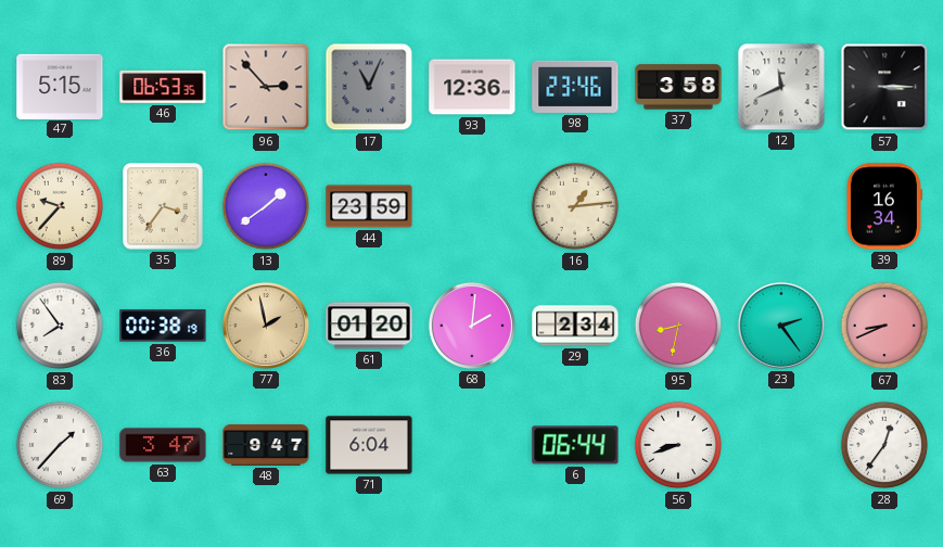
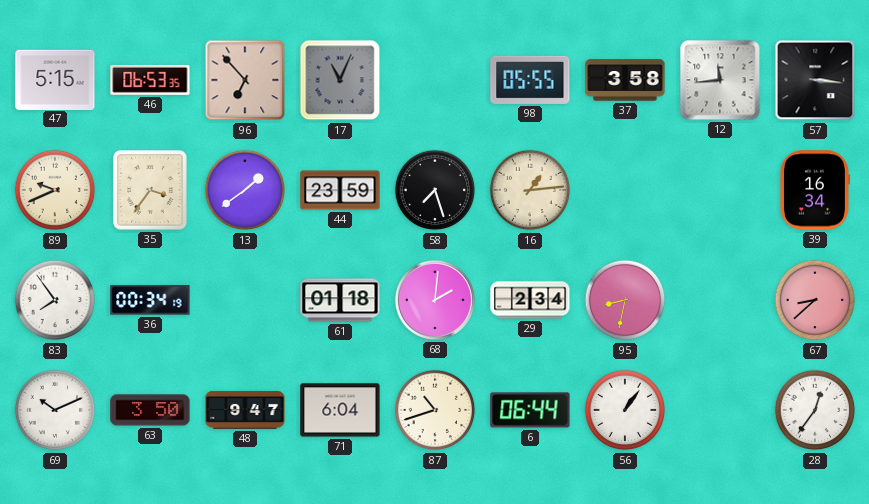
96: 2:53 -> 6:53
93: 12:36 -> none
98: 23:46 -> 05:55
12: 11:41 -> 11:44
57: 3:15 -> 3:16
89: 9:37 -> 9:41
58: none -> 7:27
36: 00:38 -> 00:34
77: 1:58 -> none
61: 01:20 -> 01:18
23: 2:24 -> none
67: 8:41 -> 8:38
69: 1:37 -> 10:11
63: 3:47 -> 3:50
87: none -> 10:42
56: 8:42 -> 1:06
